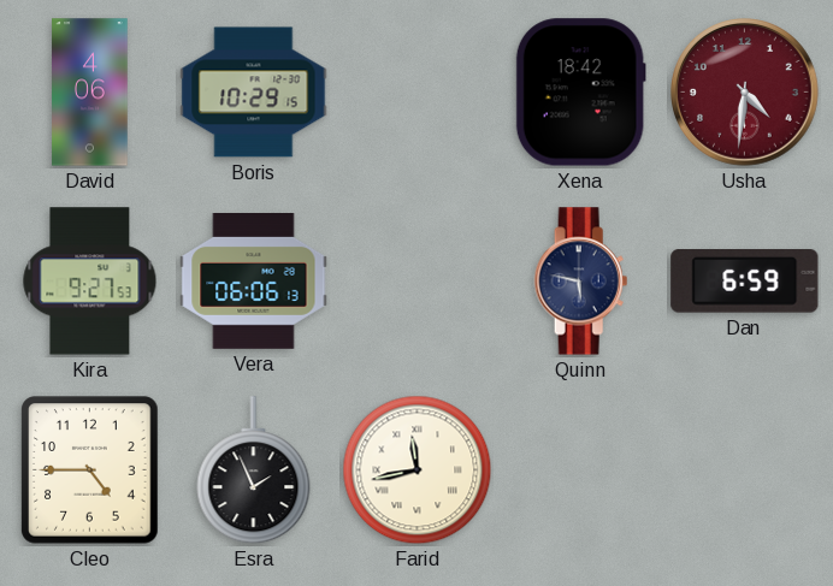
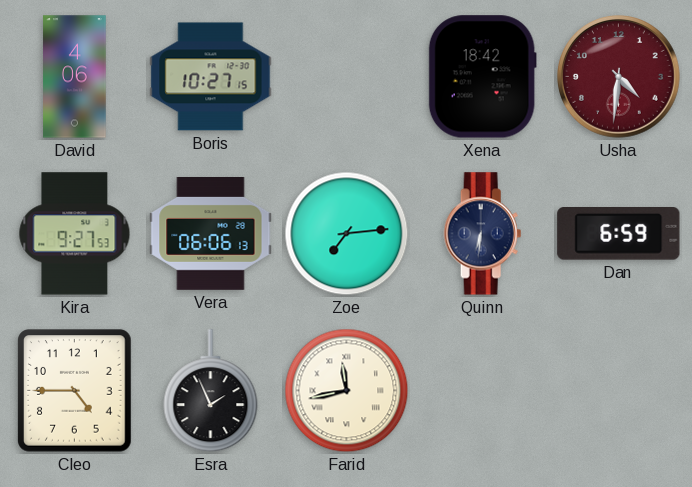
Boris: 10:29 -> 10:27
Zoe: none -> 7:14
Quinn: 5:47 -> 6:31
